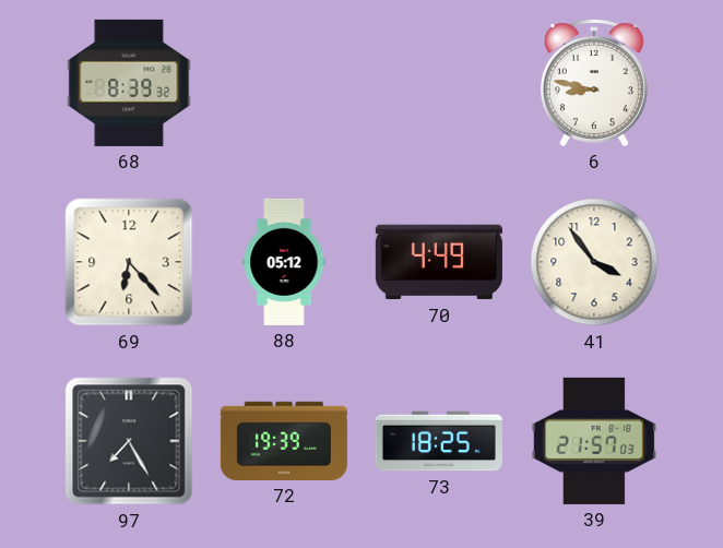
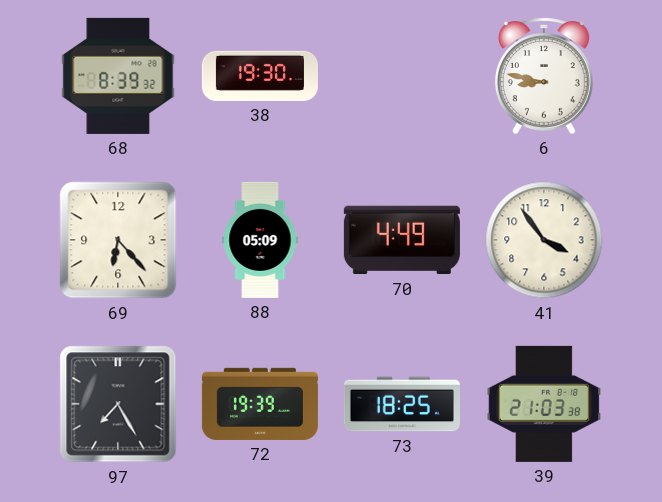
38: none -> 19:30
88: 05:12 -> 05:09
39: 21:57 -> 21:03
